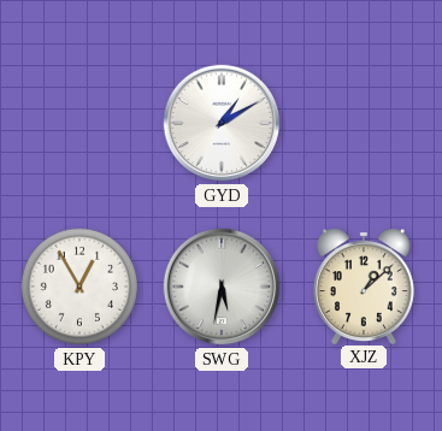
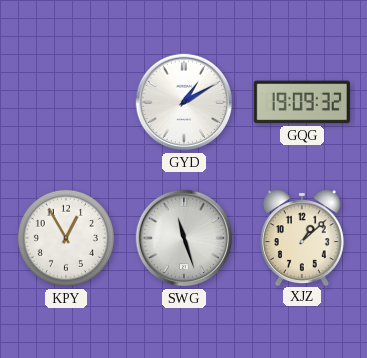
GQG: none -> 19:09
SWG: 5:32 -> 11:27
